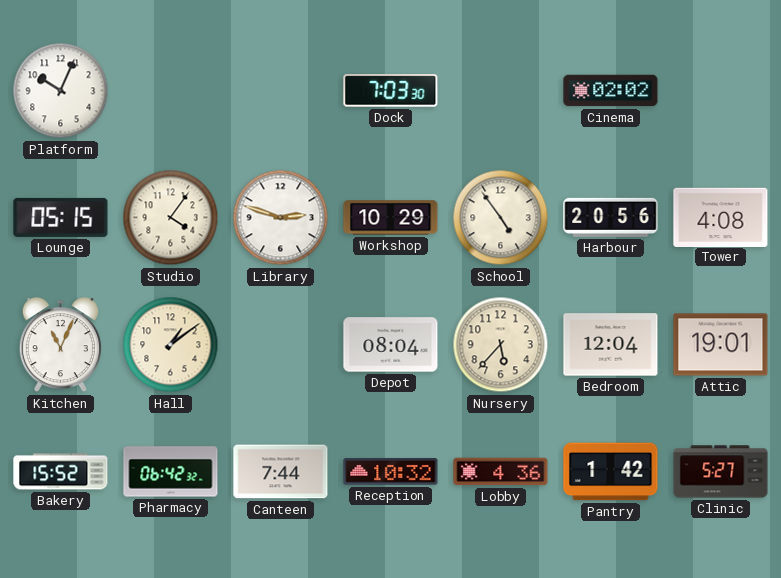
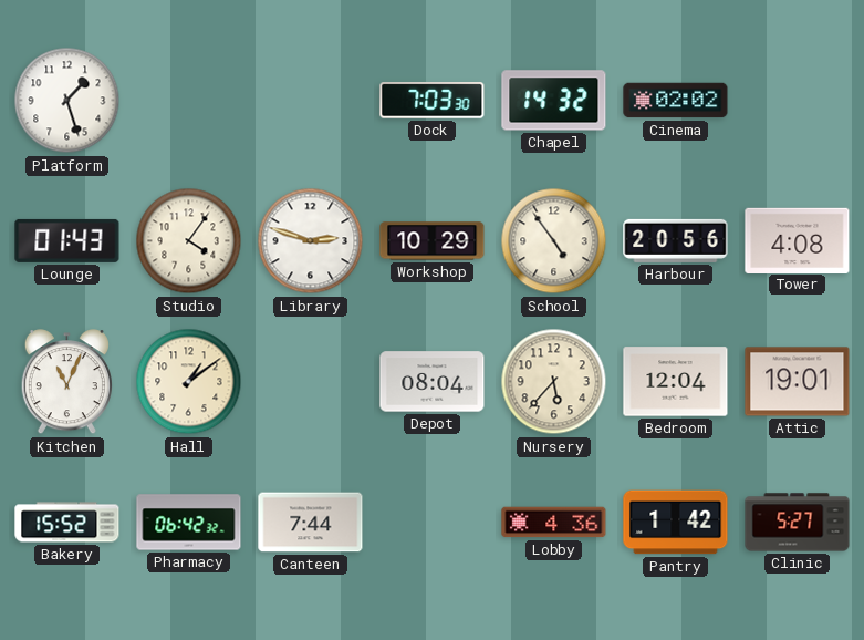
Platform: 10:04 -> 1:27
Chapel: none -> 14:32
Lounge: 05:15 -> 01:43
Reception: 10:32 -> none
